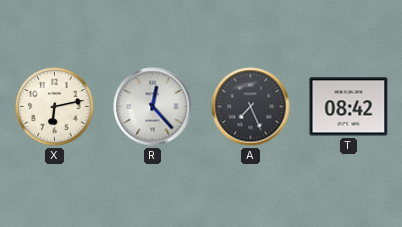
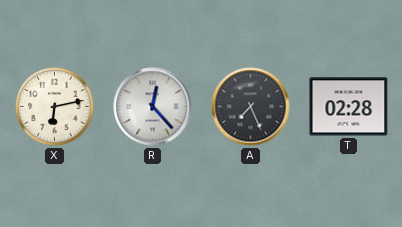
T: 08:42 -> 02:28
